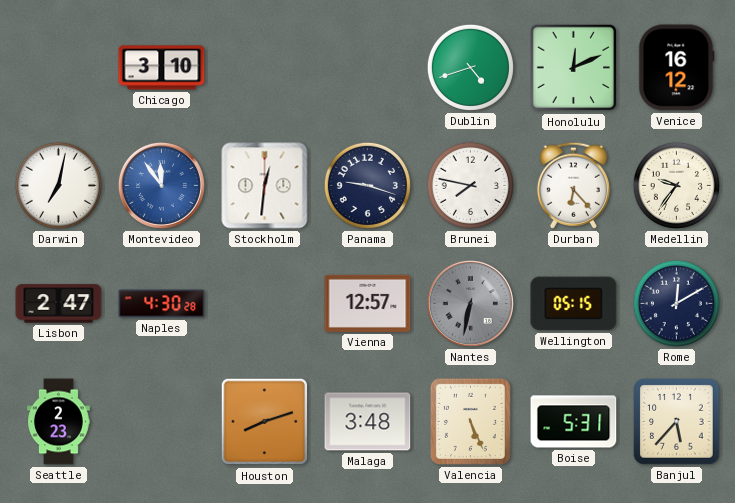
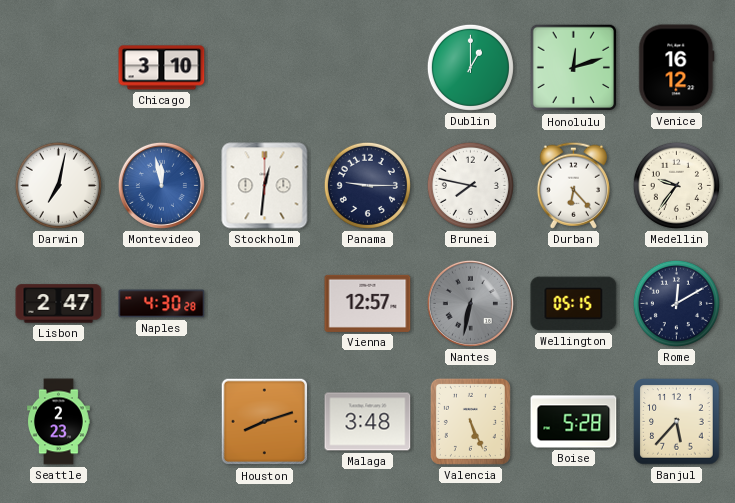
Dublin: 4:42 -> 1:00
Honolulu: 12:11 -> 12:12
Montevideo: 11:54 -> 11:58
Panama: 9:18 -> 9:15
Boise: 5:31 -> 5:28
